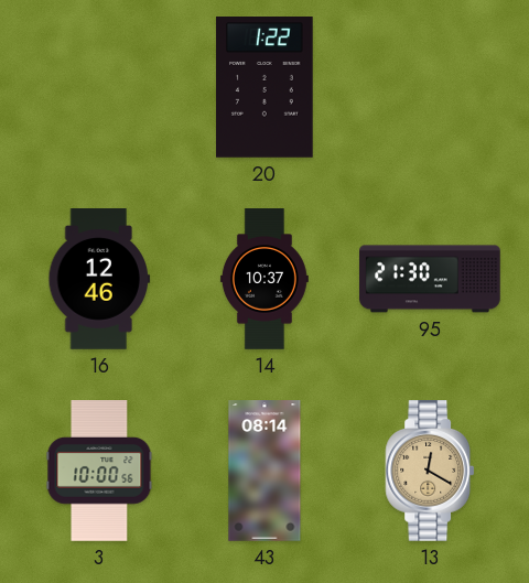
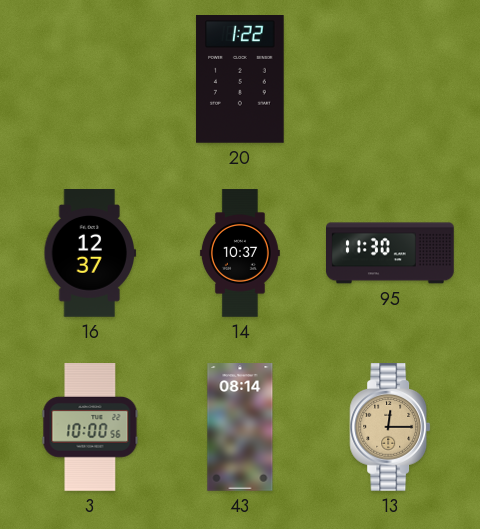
16: 12:46 -> 12:37
95: 21:30 -> 11:30
13: 12:20 -> 12:15
